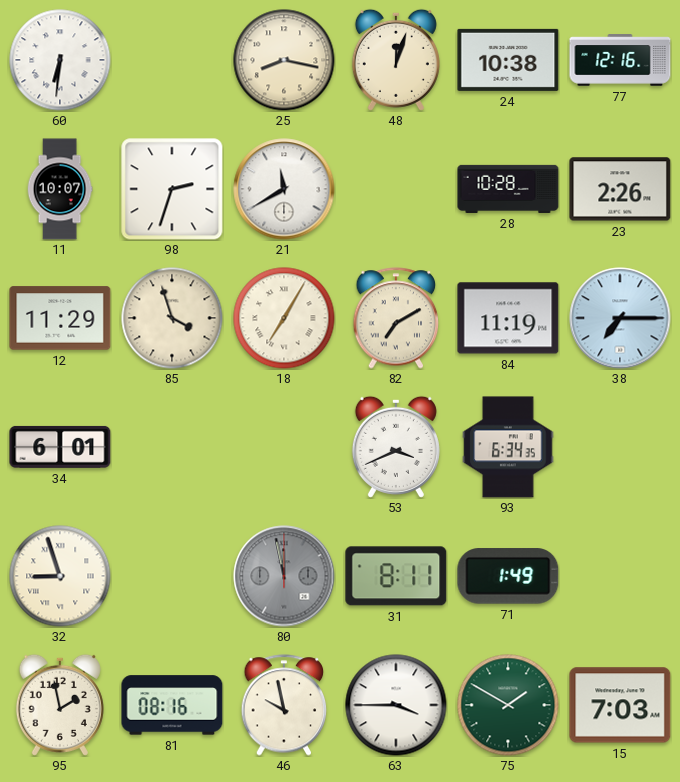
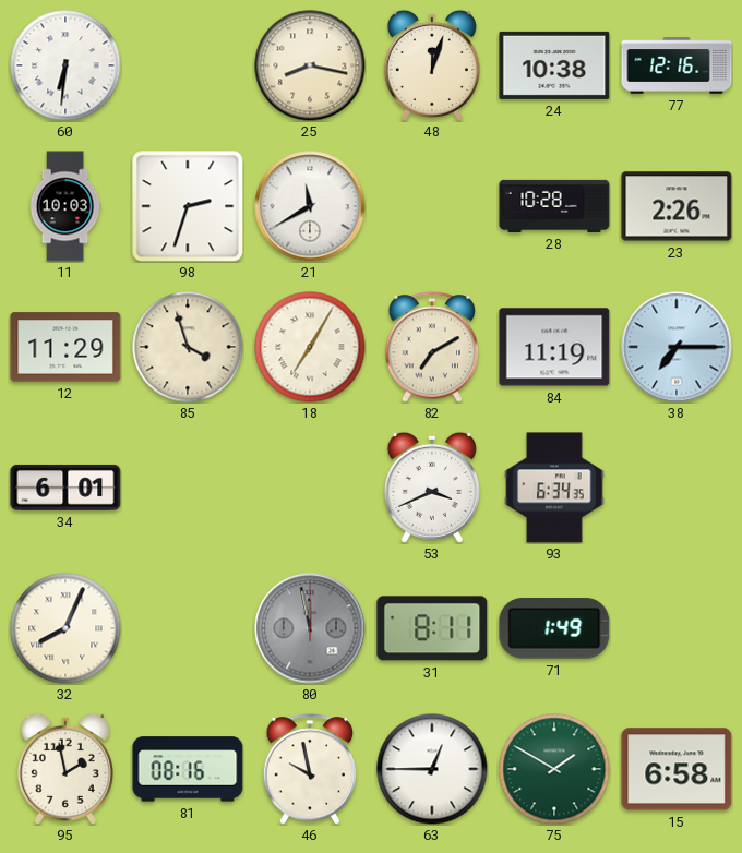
11: 10:07 -> 10:03
32: 8:57 -> 8:04
63: 3:45 -> 12:45
15: 7:03 -> 6:58
